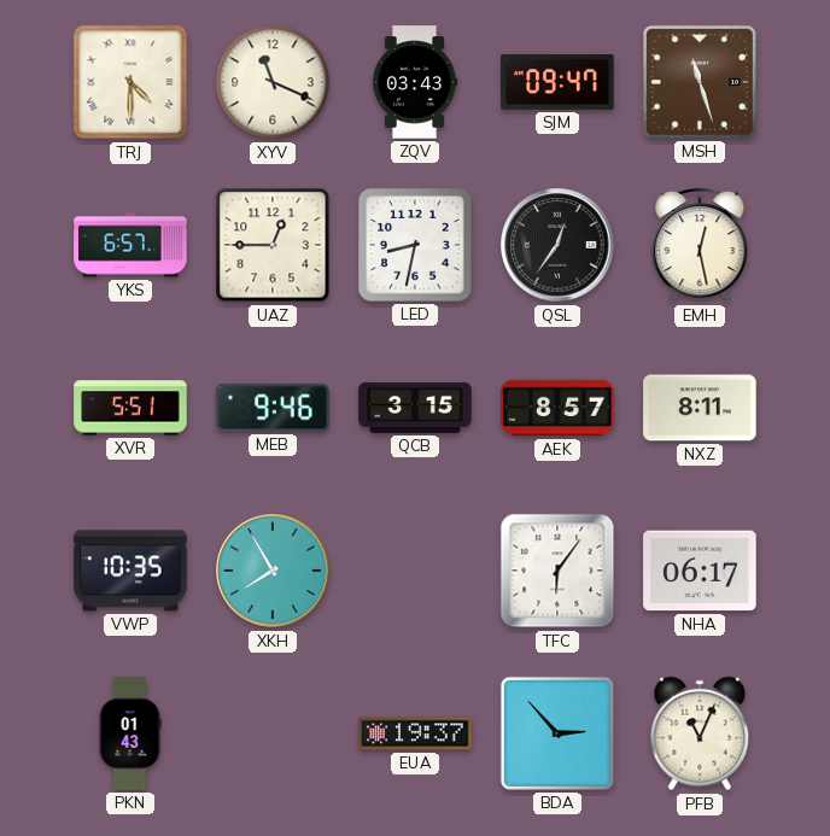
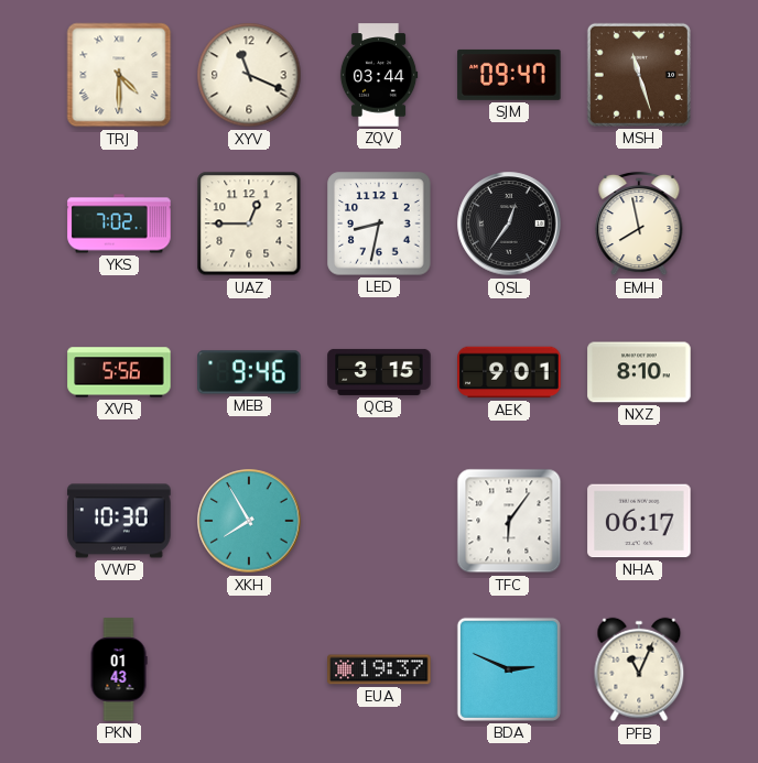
ZQV: 03:43 -> 03:44
YKS: 6:57 -> 7:02
EMH: 12:28 -> 7:58
XVR: 5:51 -> 5:56
AEK: 8:57 -> 9:01
NXZ: 8:11 -> 8:10
VWP: 10:35 -> 10:30
BDA: 2:53 -> 2:49
